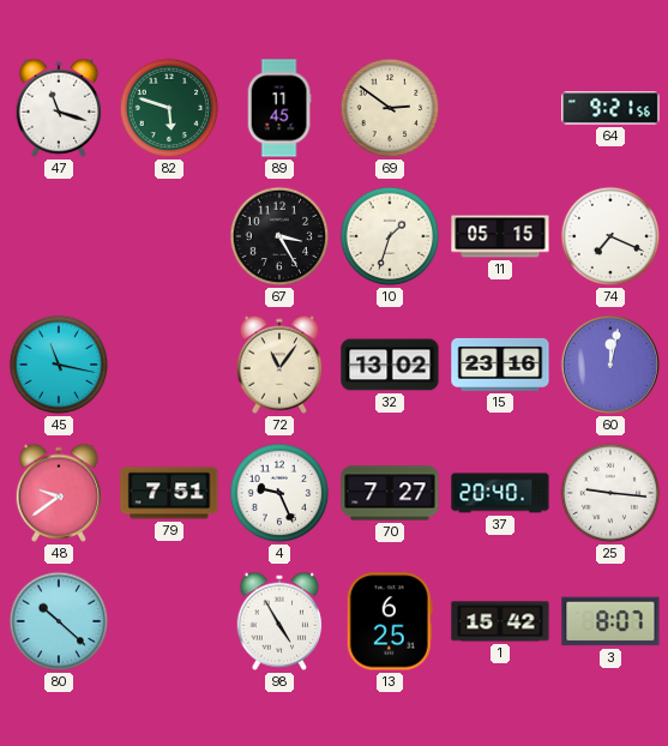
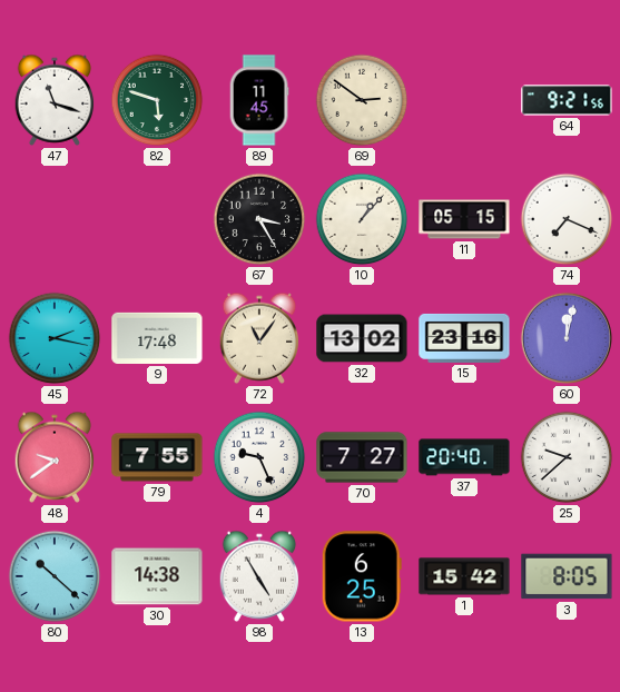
10: 1:33 -> 1:07
45: 11:17 -> 2:17
9: none -> 17:48
79: 7:51 -> 7:55
25: 9:16 -> 9:38
30: none -> 14:38
3: 8:07 -> 8:05
